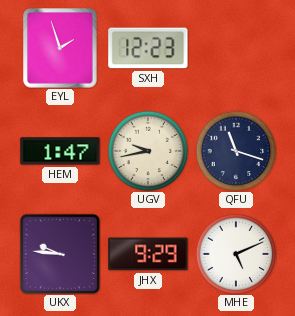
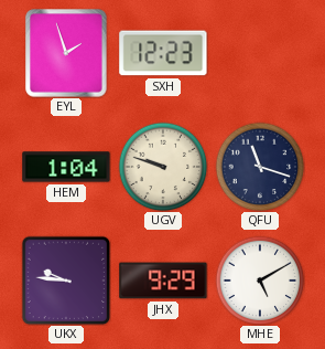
HEM: 1:47 -> 1:04
UGV: 9:43 -> 9:48
MHE: 5:11 -> 5:10
